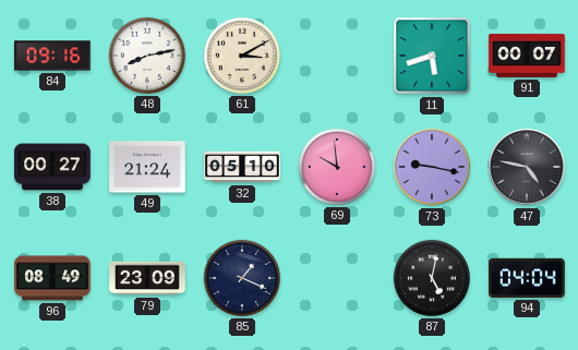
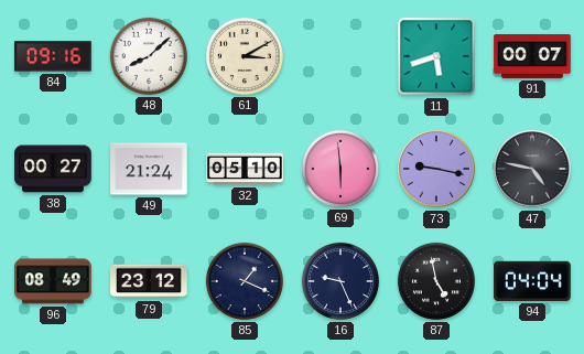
48: 8:13 -> 8:08
69: 9:59 -> 5:59
79: 23:09 -> 23:12
16: none -> 9:26
87: 5:02 -> 4:58
